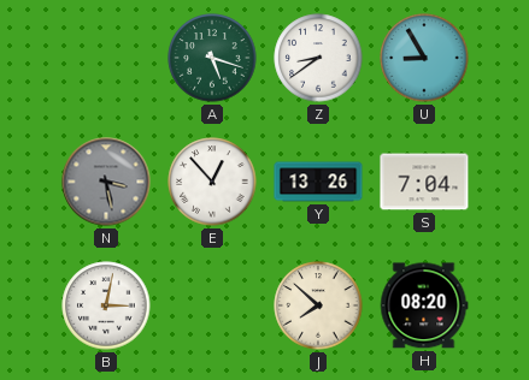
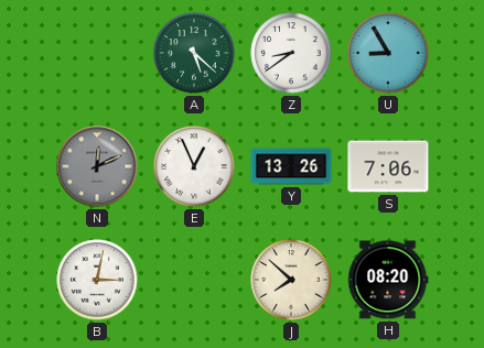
A: 5:18 -> 5:22
N: 3:28 -> 12:11
E: 12:53 -> 12:56
S: 7:04 -> 7:06
